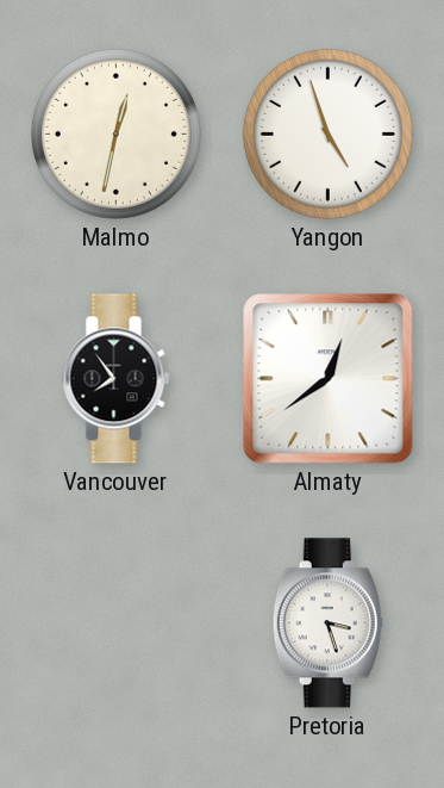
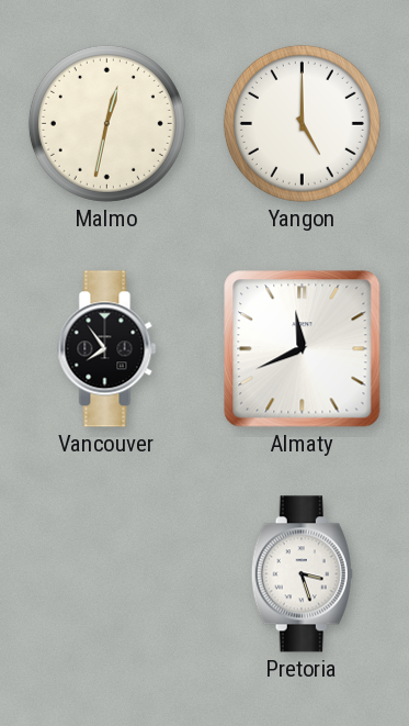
Yangon: 4:57 -> 5:00
Almaty: 12:39 -> 11:41
